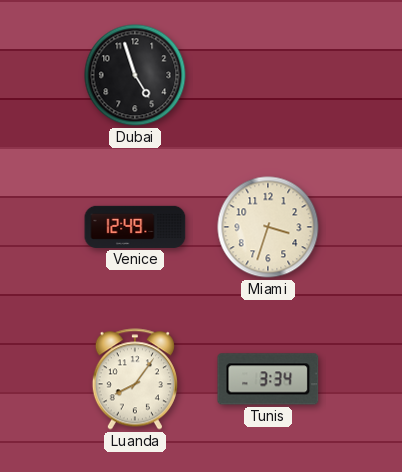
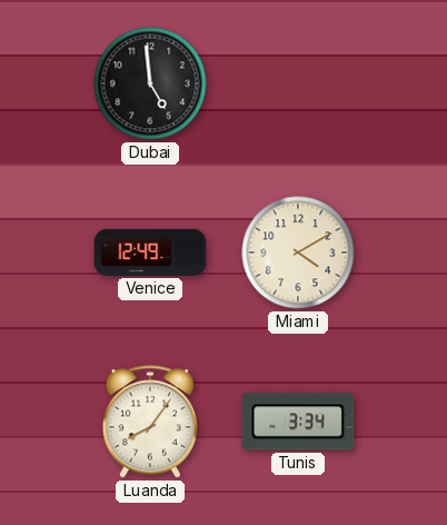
Dubai: 4:57 -> 4:59
Miami: 3:33 -> 4:10
